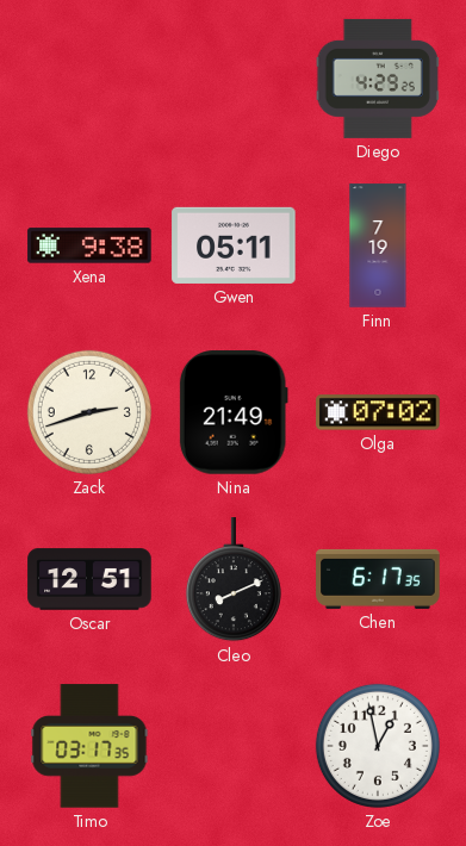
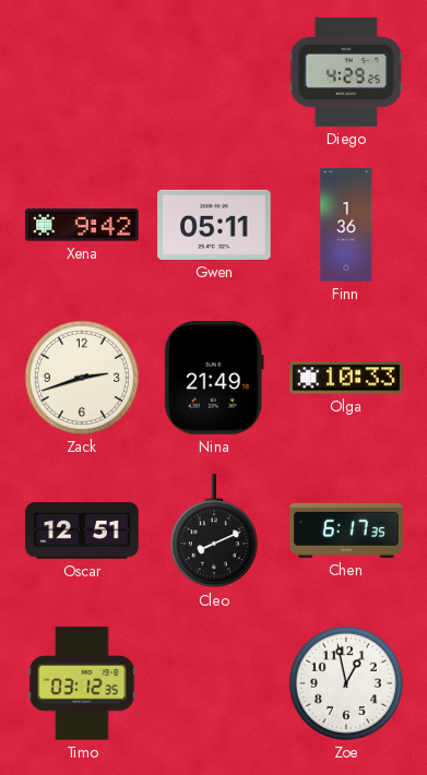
Xena: 9:38 -> 9:42
Finn: 7:19 -> 1:36
Olga: 07:02 -> 10:33
Timo: 03:17 -> 03:12
